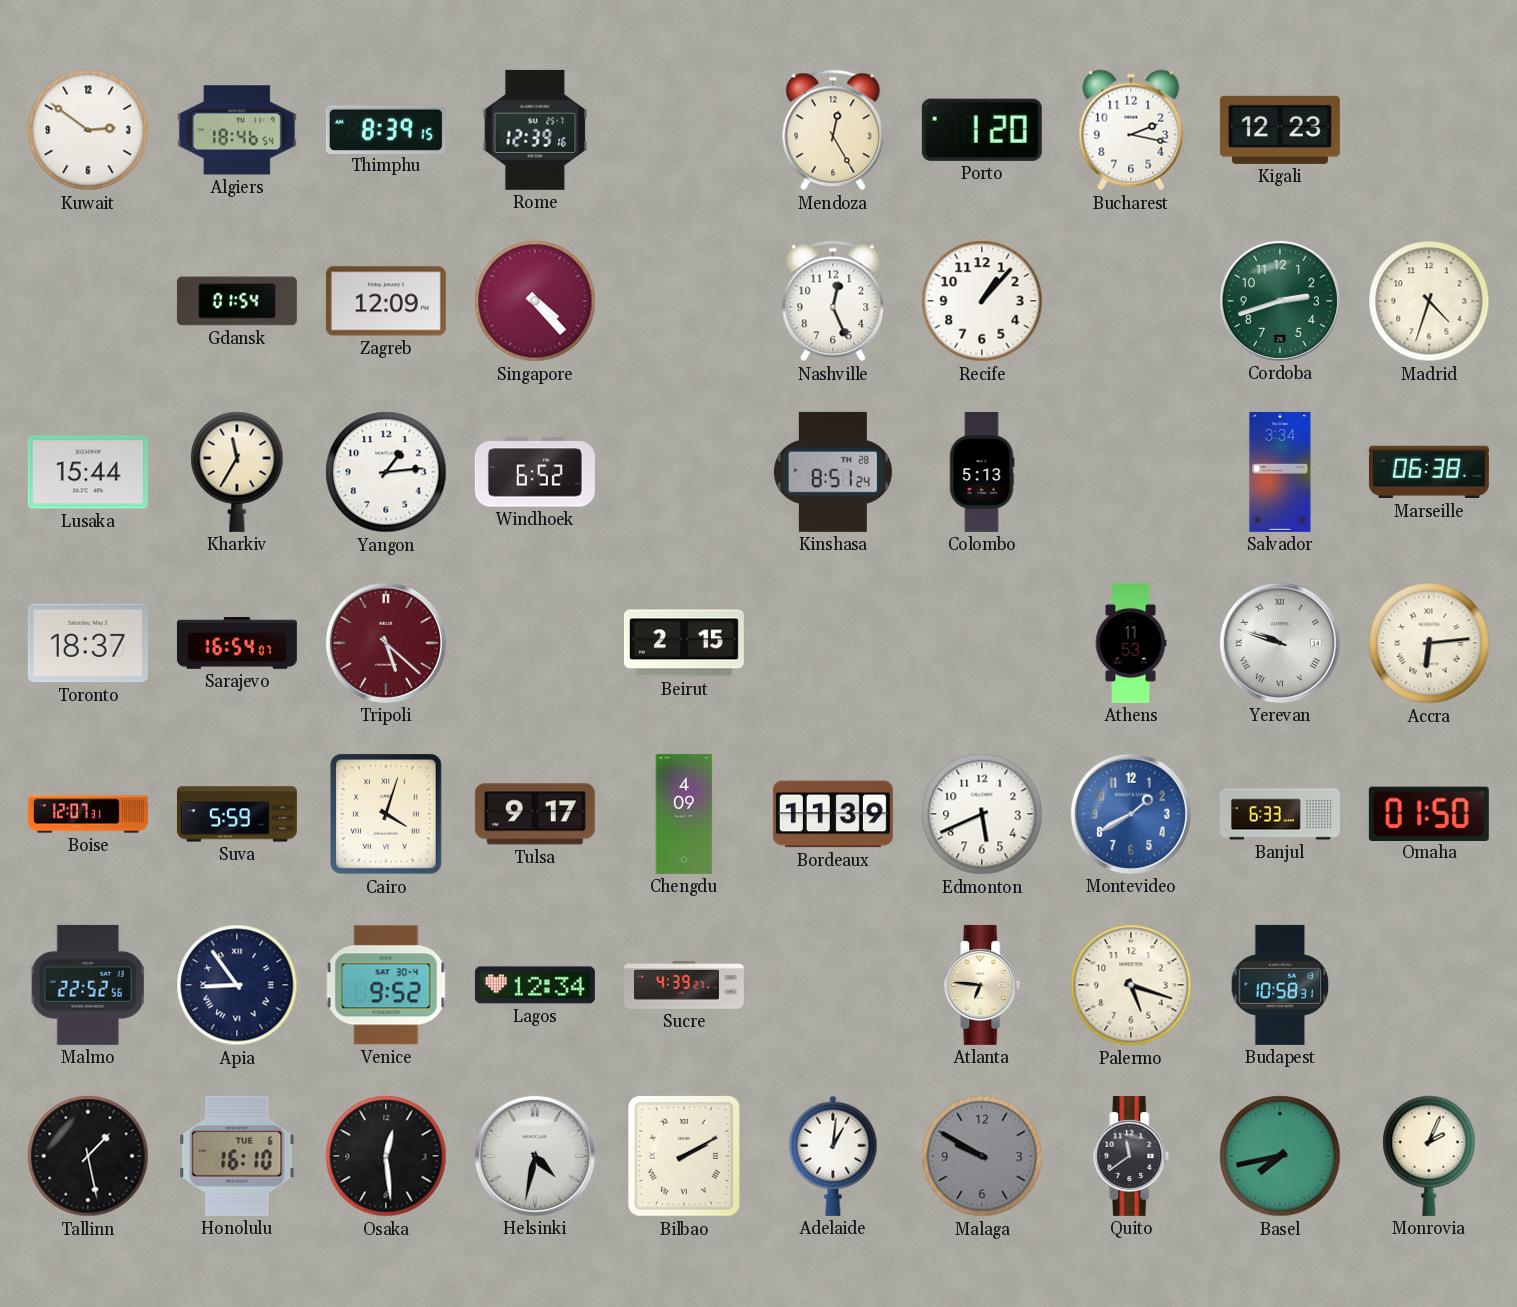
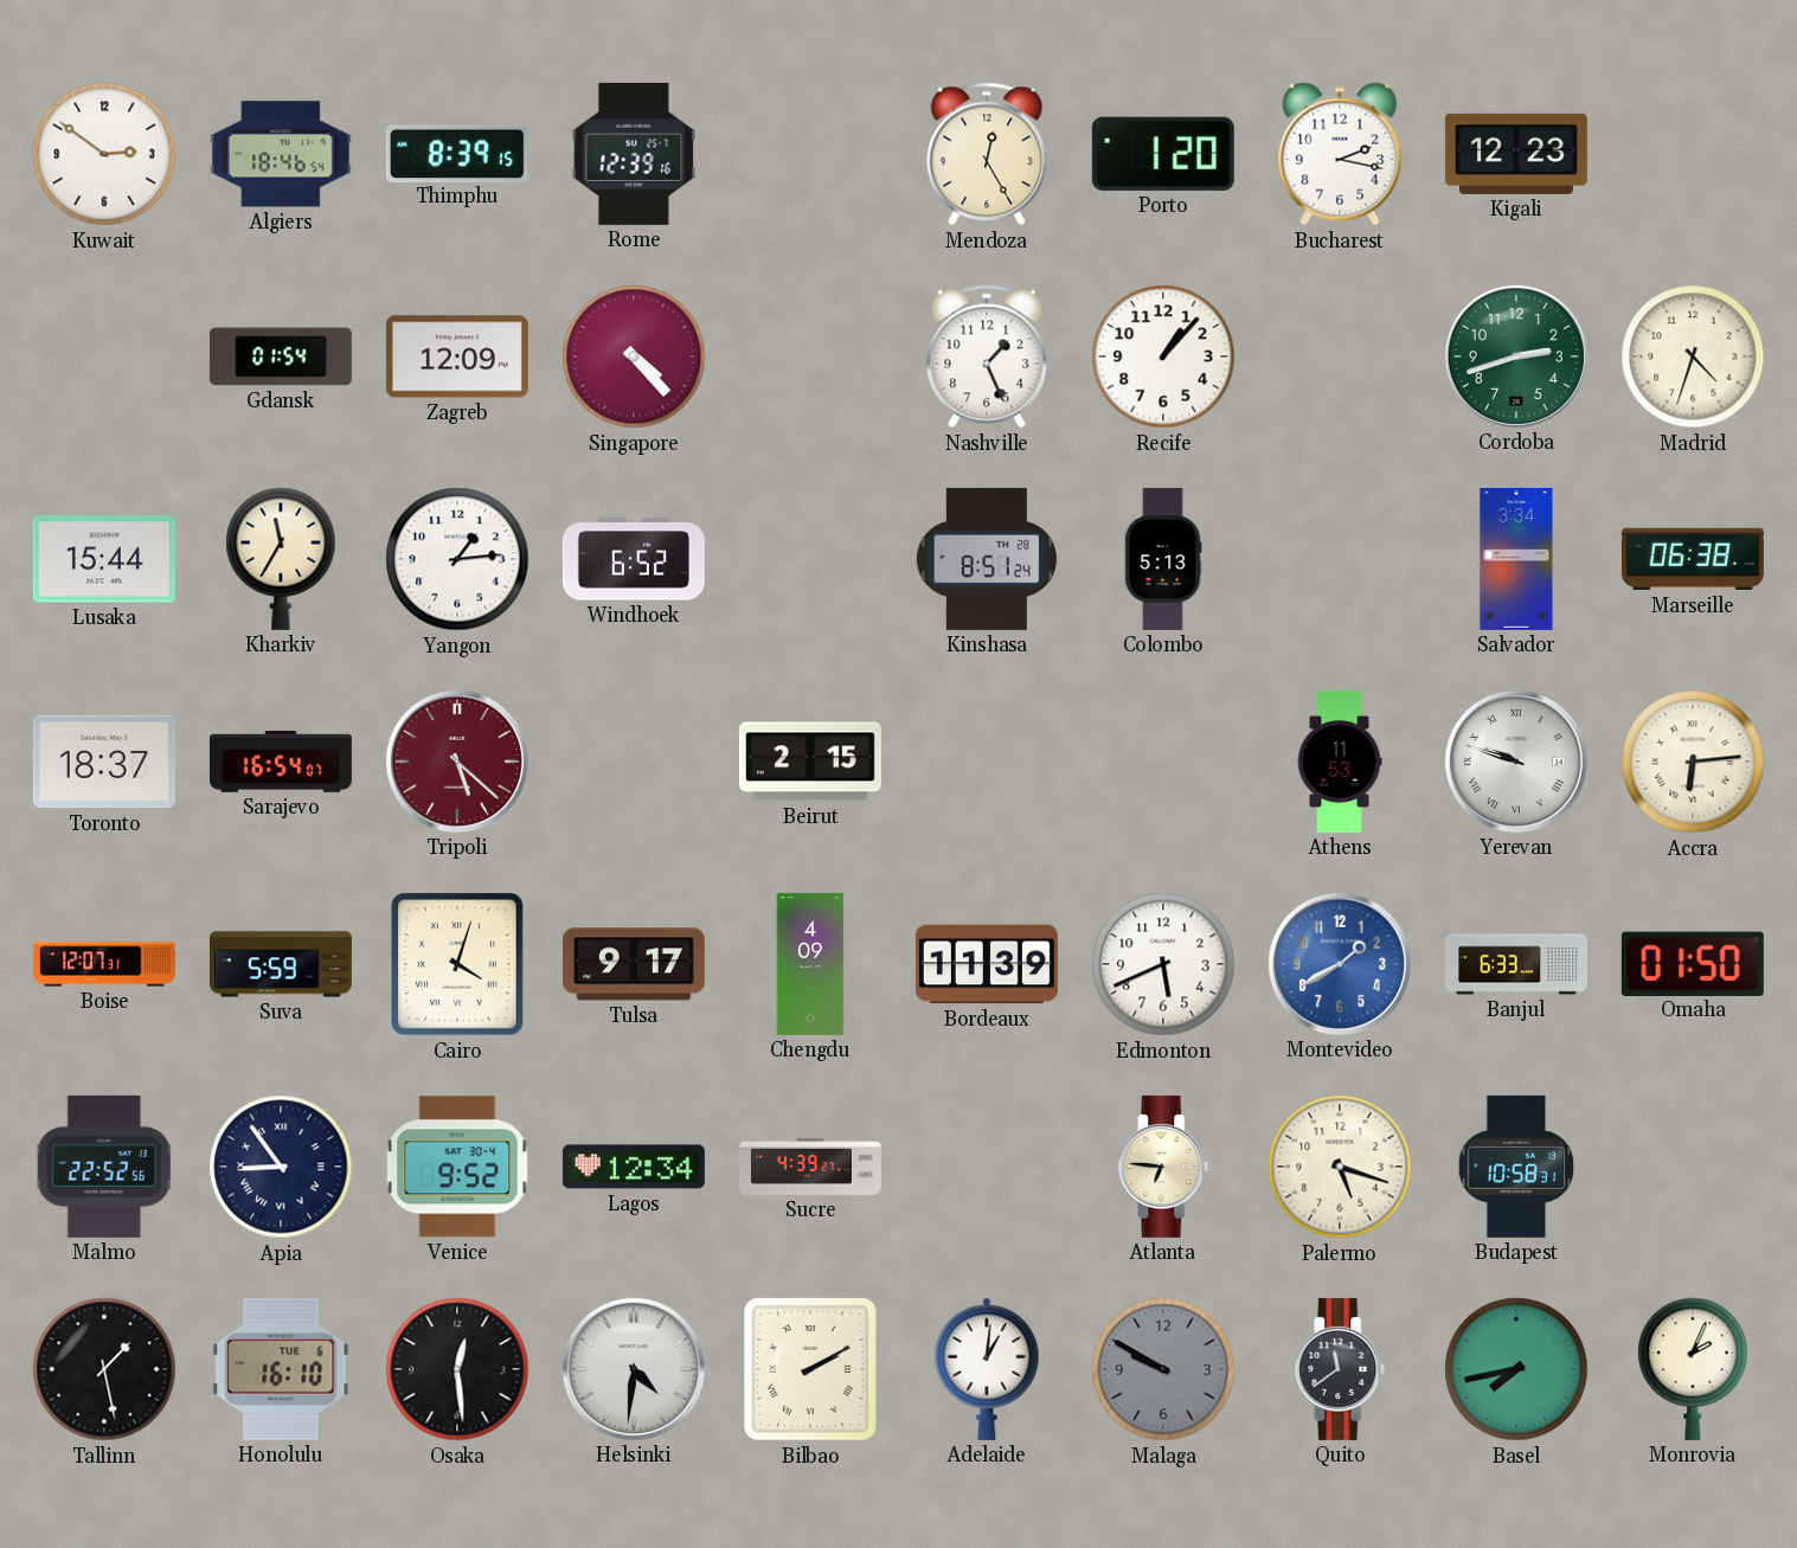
Nashville: 12:26 -> 1:26
Helsinki: 4:32 -> 4:31
